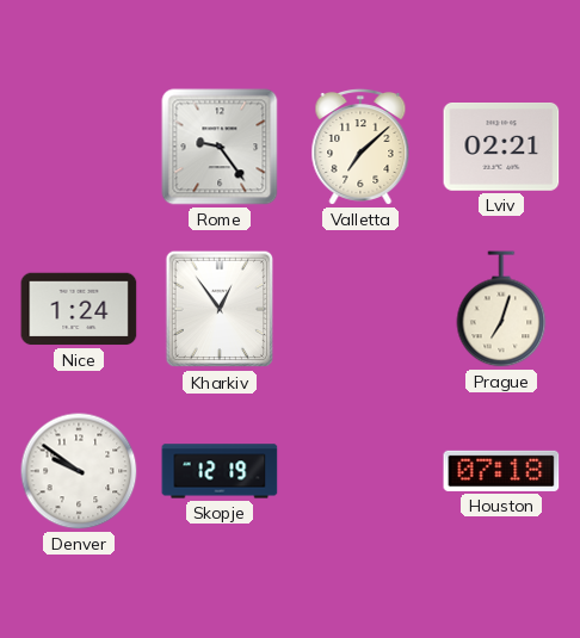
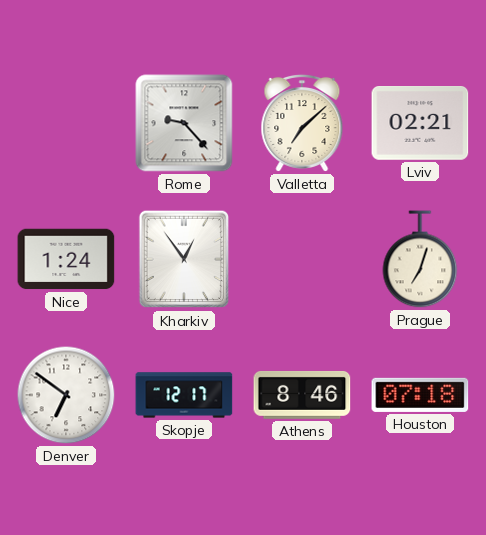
Rome: 9:24 -> 9:23
Denver: 9:51 -> 6:51
Skopje: 12:19 -> 12:17
Athens: none -> 8:46
